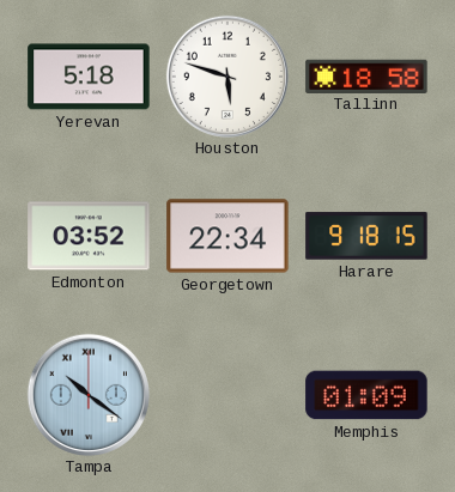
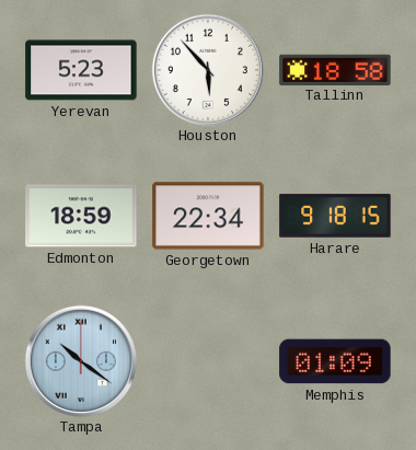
Yerevan: 5:18 -> 5:23
Houston: 5:48 -> 5:53
Edmonton: 03:52 -> 18:59
